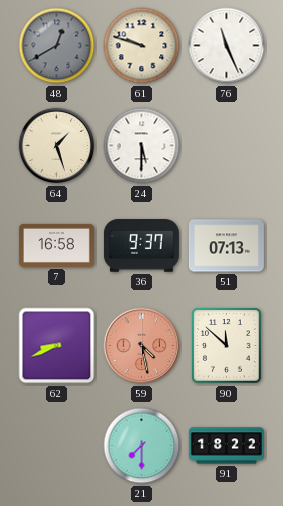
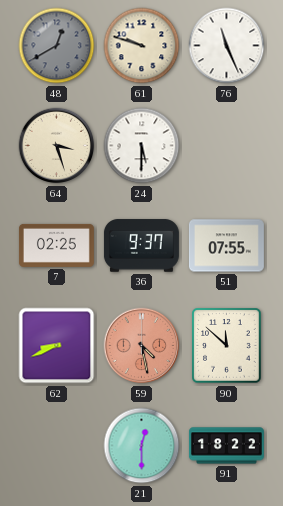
64: 1:27 -> 3:27
7: 16:58 -> 02:25
51: 07:13 -> 07:55
21: 7:30 -> 12:30
